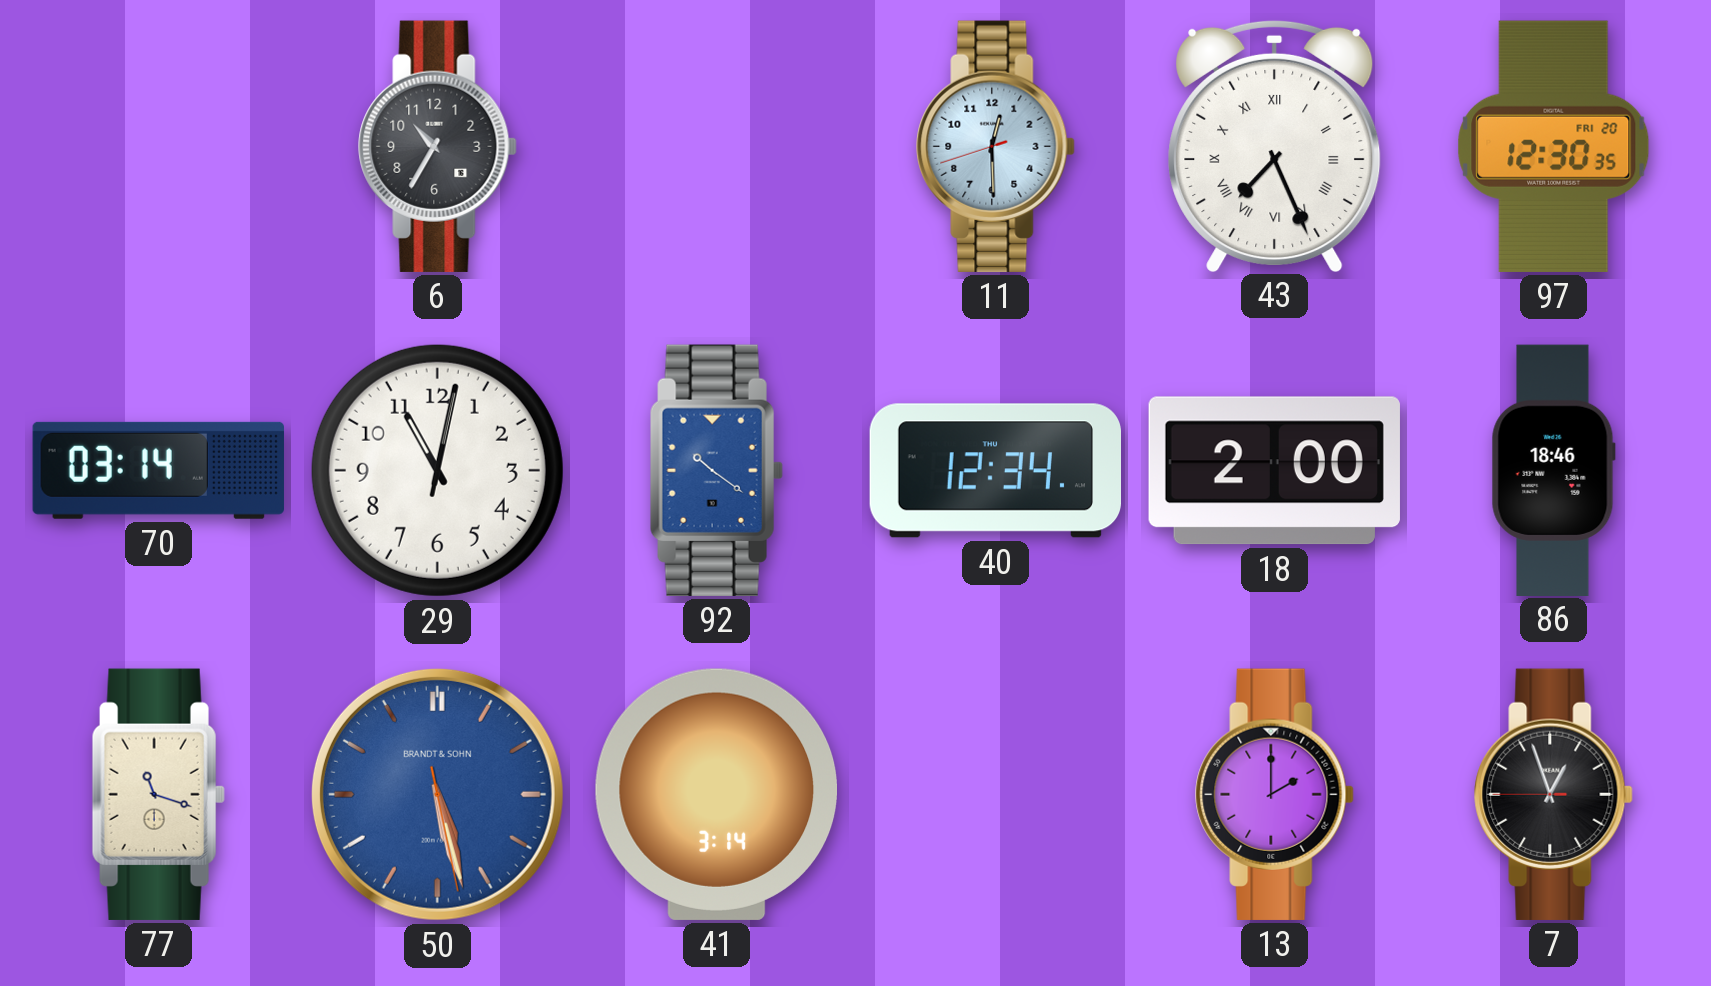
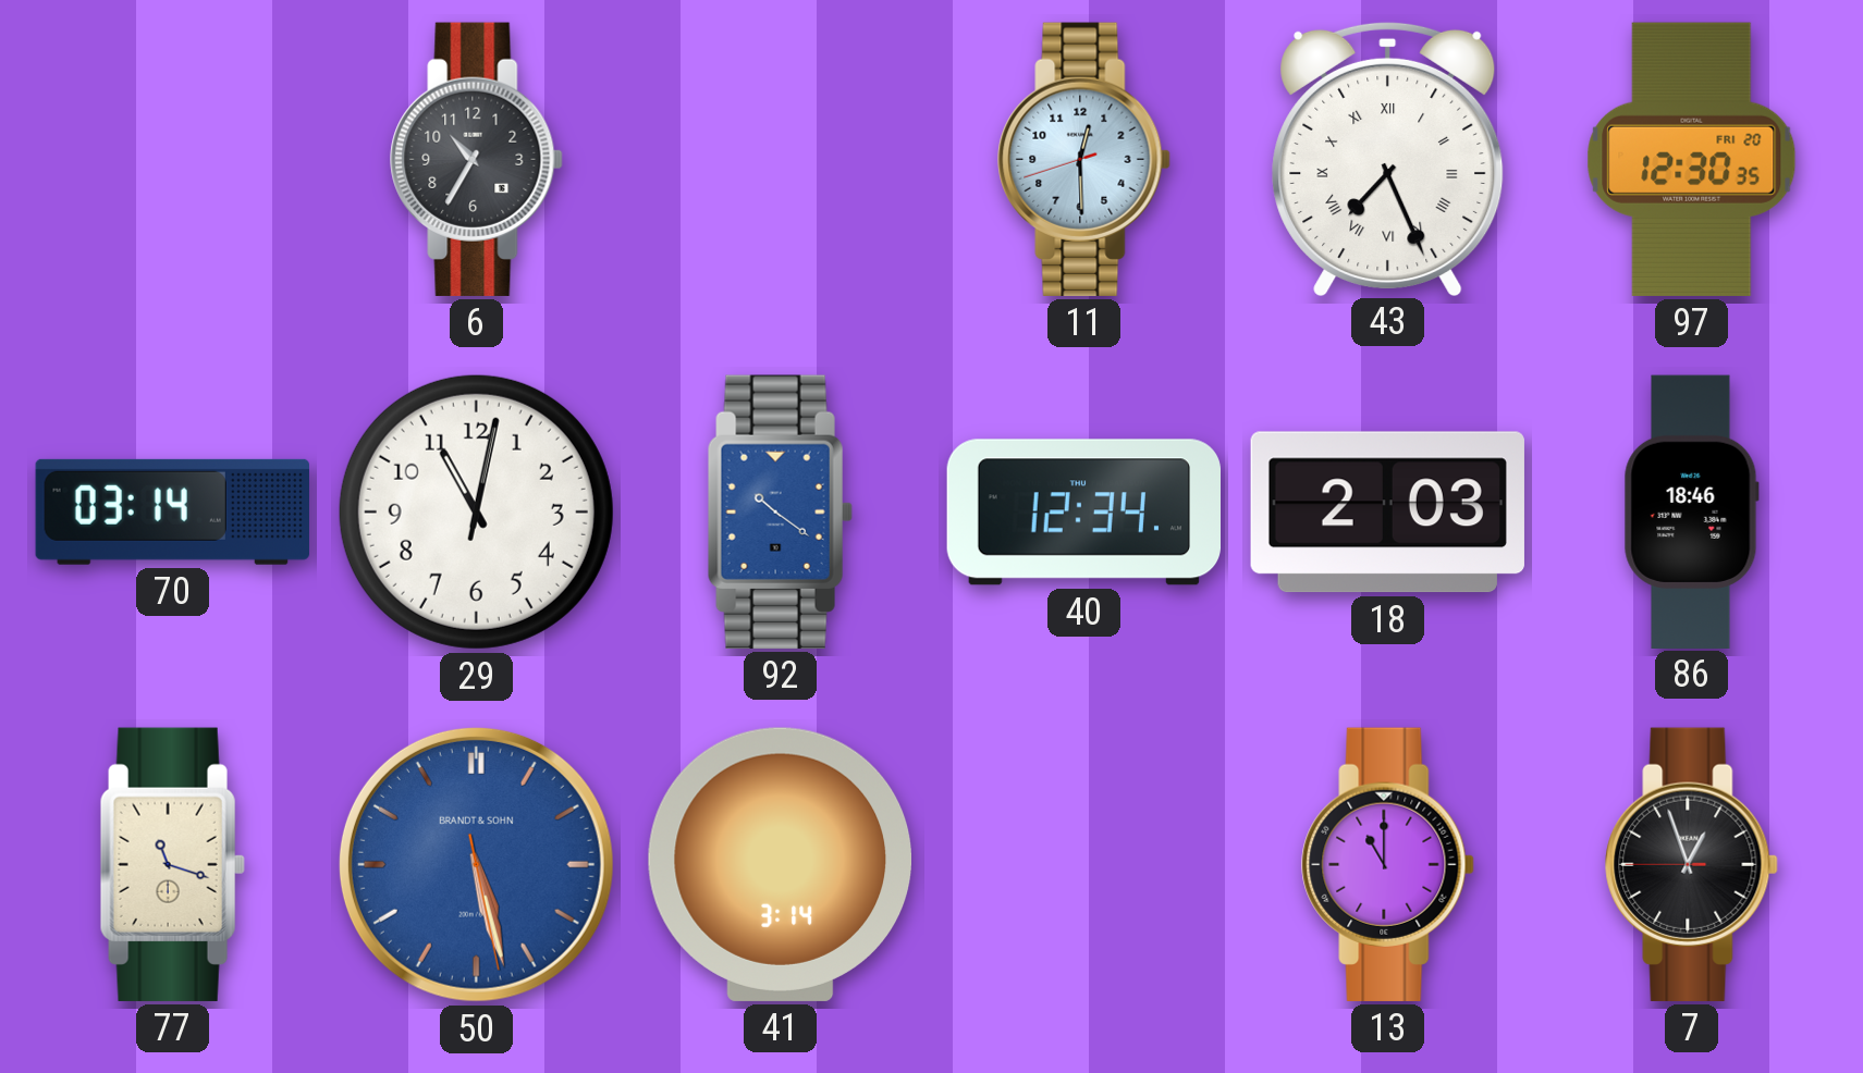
18: 2:00 -> 2:03
13: 2:00 -> 11:00
